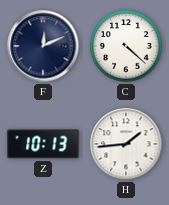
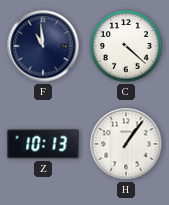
F: 12:11 -> 10:59
H: 1:44 -> 1:06
